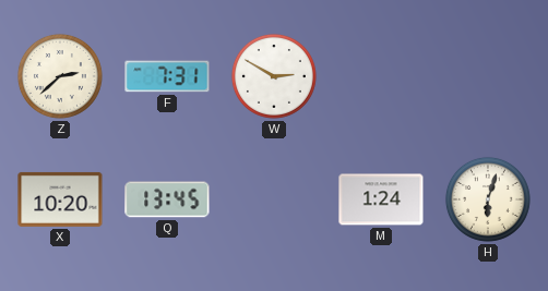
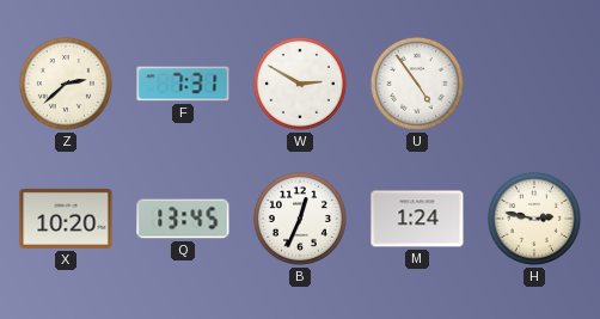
U: none -> 4:54
B: none -> 12:34
H: 6:03 -> 2:47
